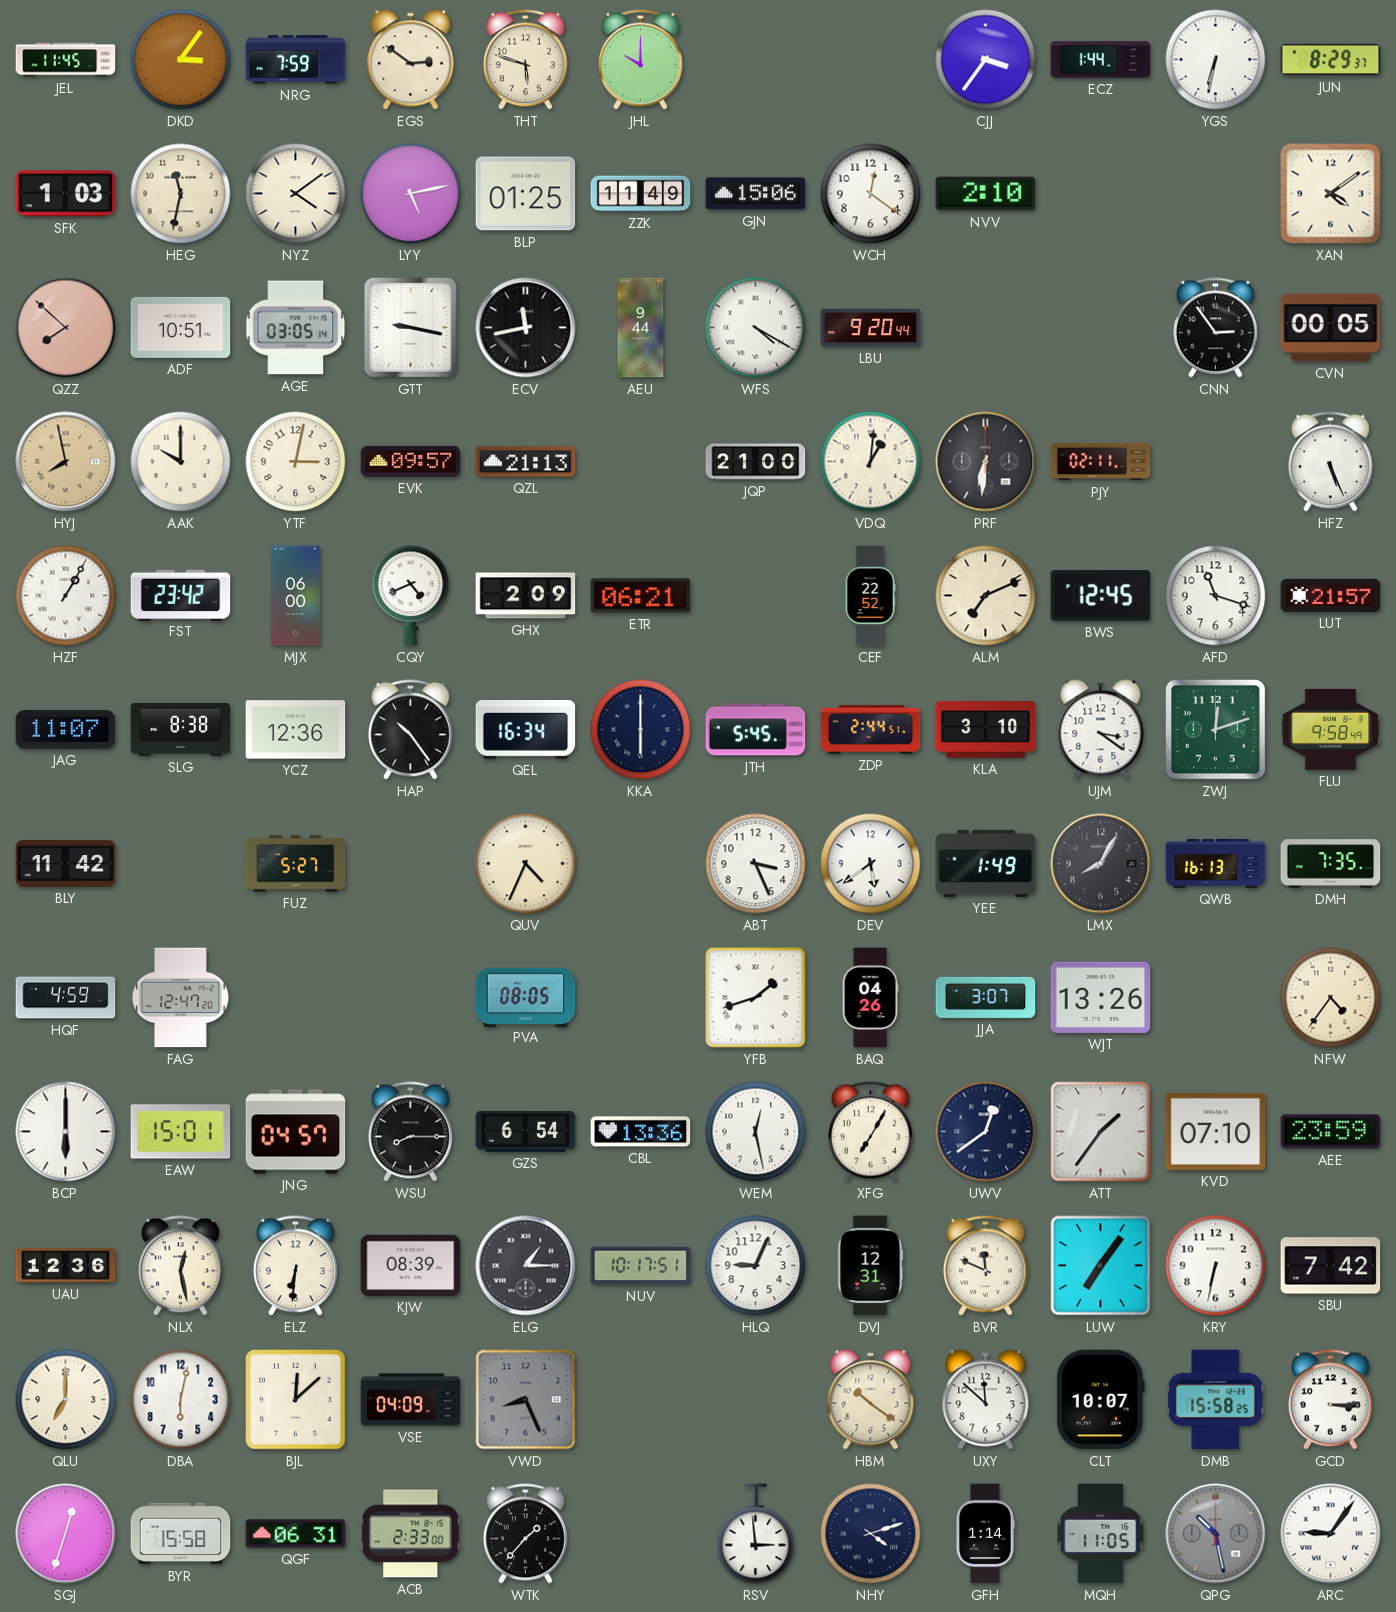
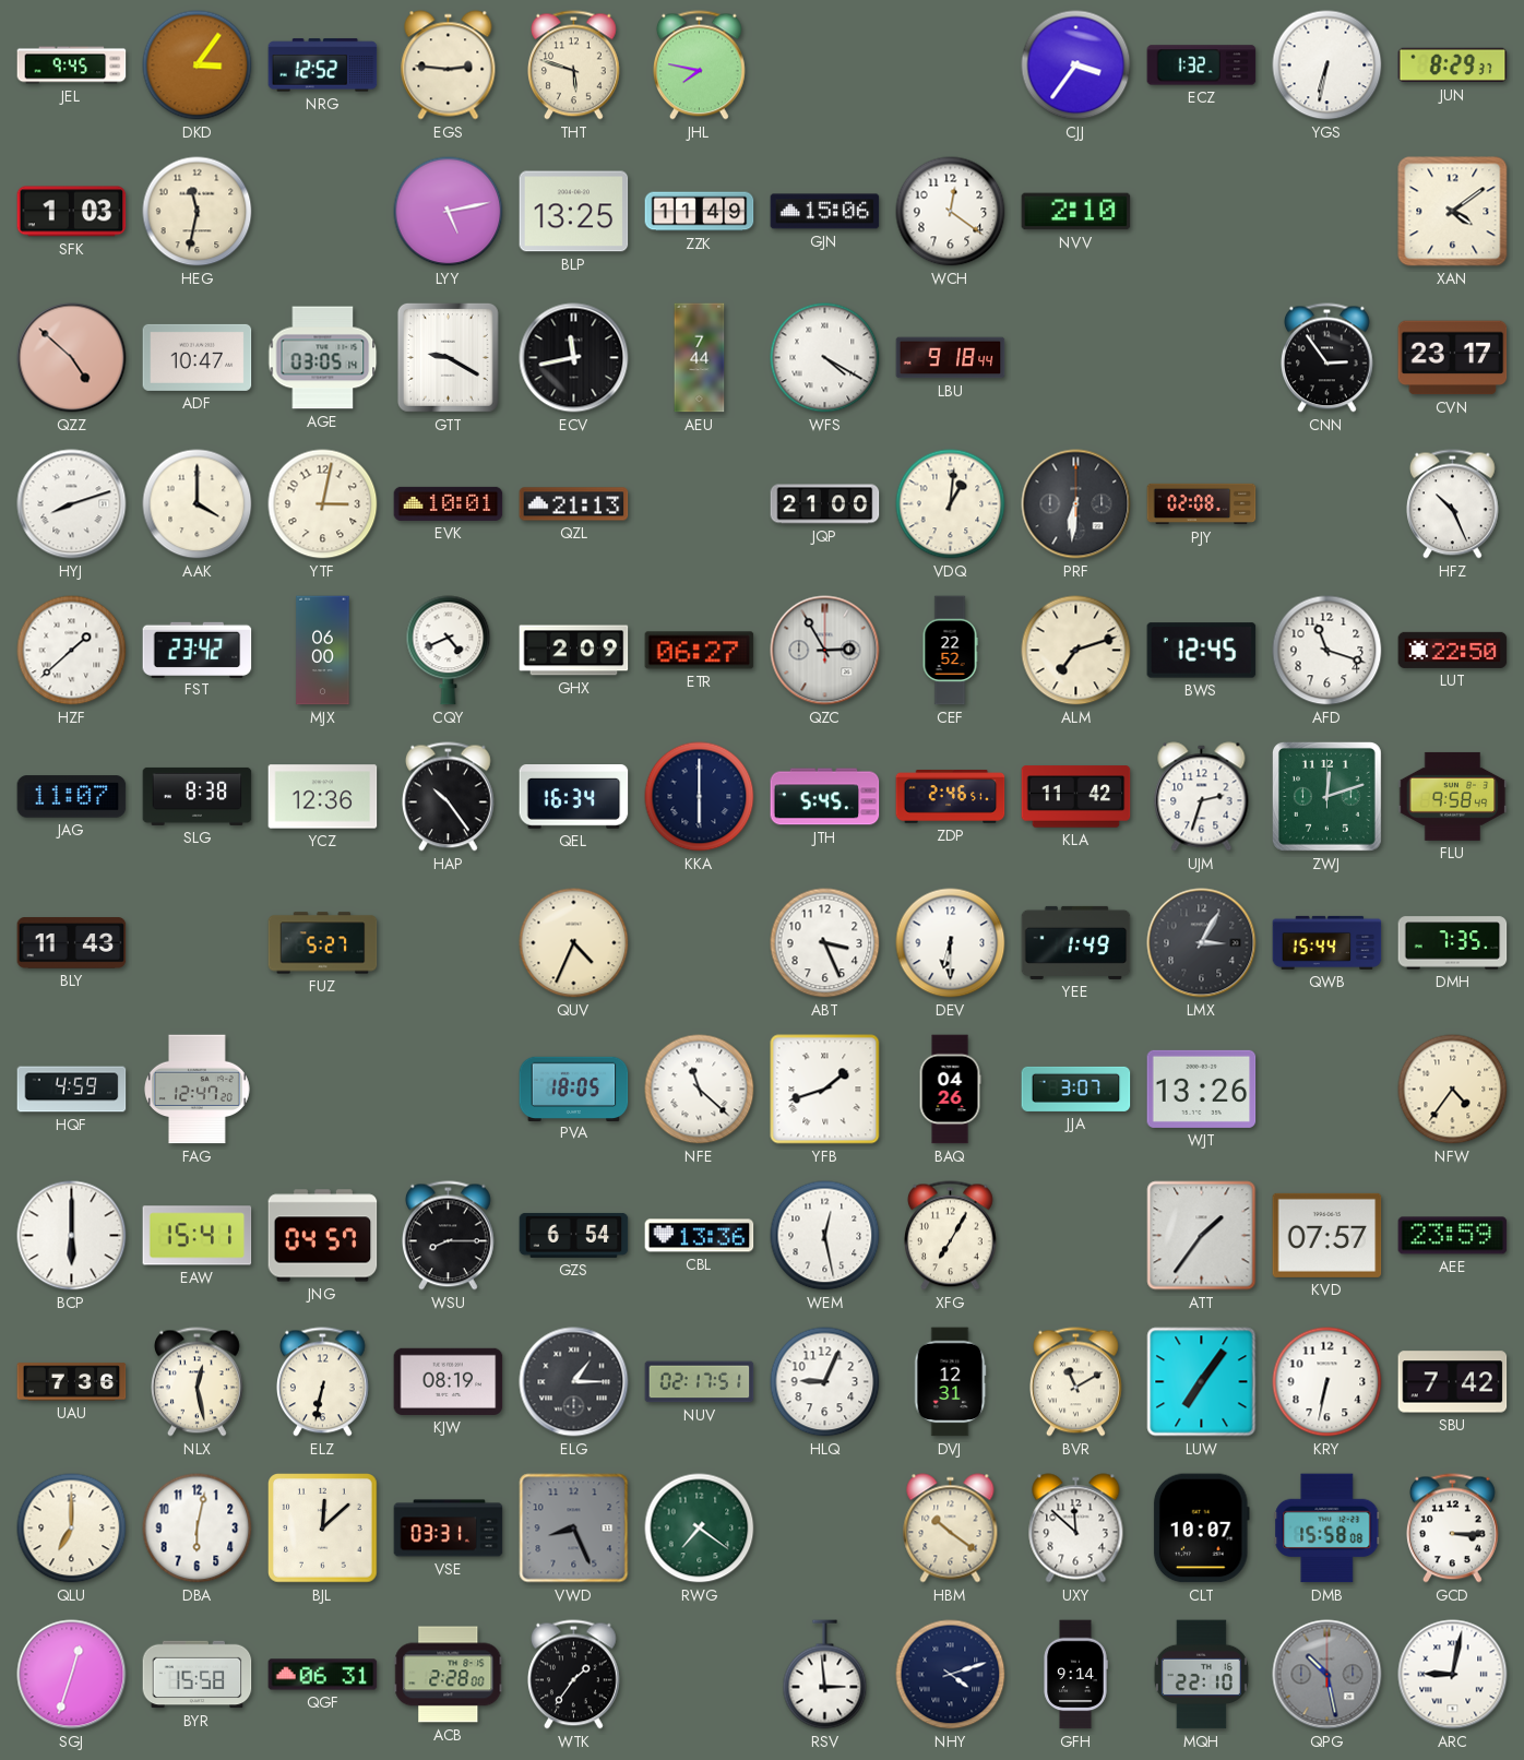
JEL: 11:45 -> 9:45
NRG: 7:59 -> 12:52
EGS: 2:51 -> 2:46
JHL: 10:00 -> 7:47
ECZ: 1:44 -> 1:32
NYZ: 4:09 -> none
BLP: 01:25 -> 13:25
QZZ: 7:52 -> 4:52
ADF: 10:51 -> 10:47
GTT: 9:17 -> 9:20
AEU: 9:44 -> 7:44
LBU: 9:20 -> 9:18
CVN: 00:05 -> 23:17
HYJ: 7:58 -> 8:12
HYJ dial: champagne -> white
AAK: 10:00 -> 4:00
EVK: 09:57 -> 10:01
PJY: 02:11 -> 02:08
HFZ: 5:26 -> 10:26
HZF: 1:05 -> 1:38
ETR: 06:21 -> 06:27
QZC: none -> 2:55
ALM: 7:11 -> 7:12
LUT: 21:57 -> 22:50
ZDP: 2:44 -> 2:46
KLA: 3:10 -> 11:42
UJM: 3:21 -> 2:33
BLY: 11:42 -> 11:43
DEV: 5:39 -> 6:30
LMX: 8:05 -> 3:05
QWB: 16:13 -> 15:44
PVA: 08:05 -> 18:05
NFE: none -> 11:22
EAW: 15:01 -> 15:41
UWV: 12:39 -> none
KVD: 07:10 -> 07:57
UAU: 12:36 -> 7:36
ELZ: 6:31 -> 6:32
KJW: 08:39 -> 08:19
NUV: 10:17 -> 02:17
BVR: 11:49 -> 11:10
VSE: 04:09 -> 03:31
RWG: none -> 7:21
DMB: 15:58:25 -> 15:58:08
ACB: 2:33 -> 2:28
WTK: 1:37 -> 1:36
GFH: 1:14 -> 9:14
MQH: 11:05 -> 22:10
ARC: 9:06 -> 9:02
